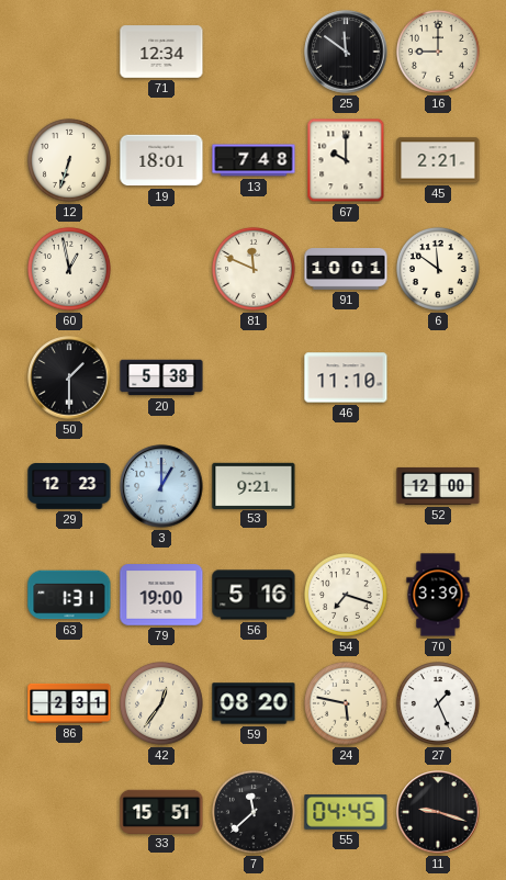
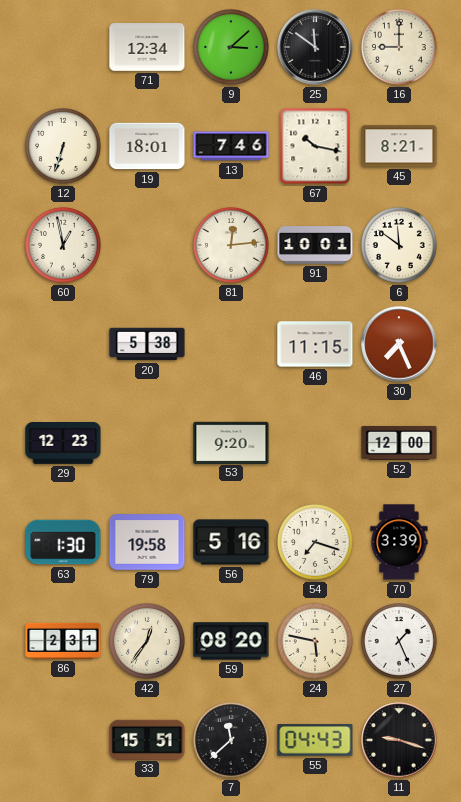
9: none -> 3:08
13: 7:48 -> 7:46
67: 10:00 -> 10:17
45: 2:21 -> 8:21
81: 11:49 -> 12:14
50: 1:30 -> none
46: 11:10 -> 11:15
30: none -> 7:26
3: 1:00 -> none
53: 9:21 -> 9:20
63: 1:31 -> 1:30
79: 19:00 -> 19:58
55: 04:45 -> 04:43
